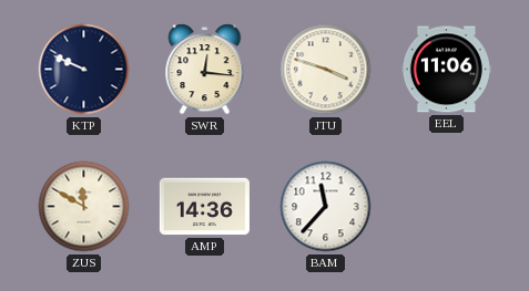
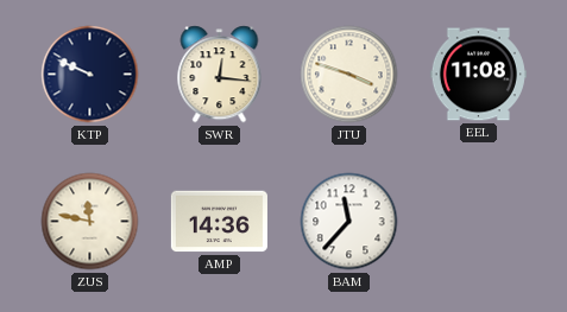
EEL: 11:06 -> 11:08
ZUS: 11:50 -> 11:47
